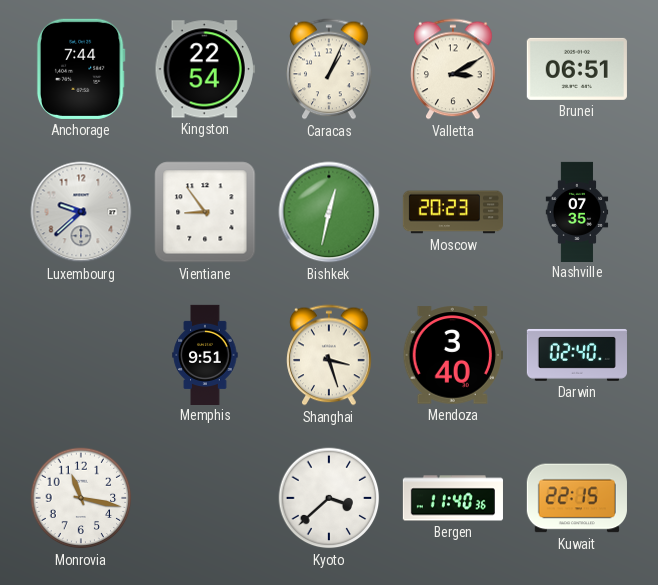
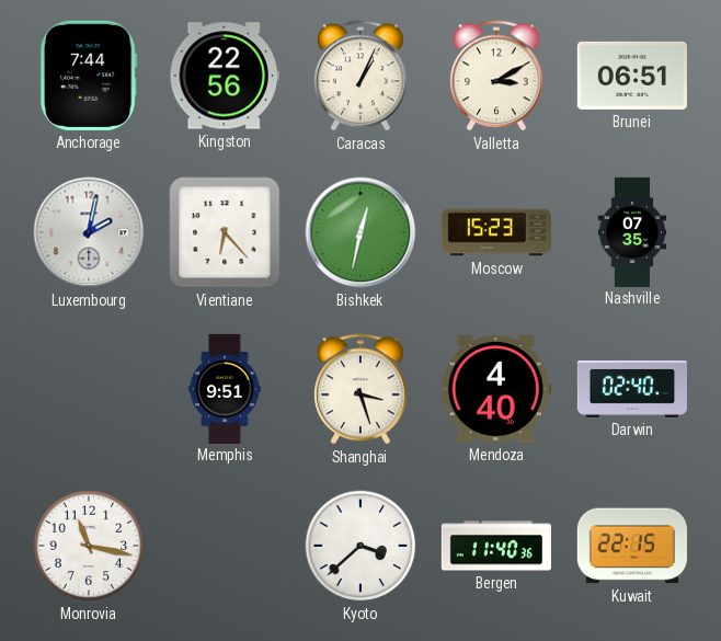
Kingston: 22:54 -> 22:56
Luxembourg: 9:38 -> 2:02
Vientiane: 8:54 -> 6:23
Moscow: 20:23 -> 15:23
Mendoza: 3:40 -> 4:40
